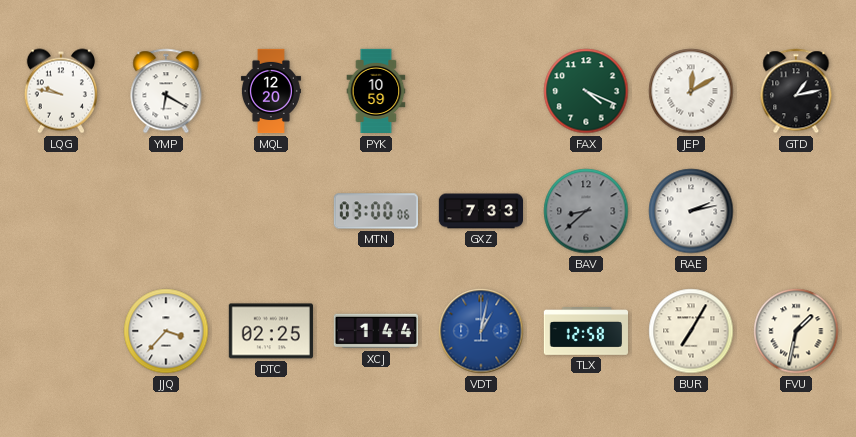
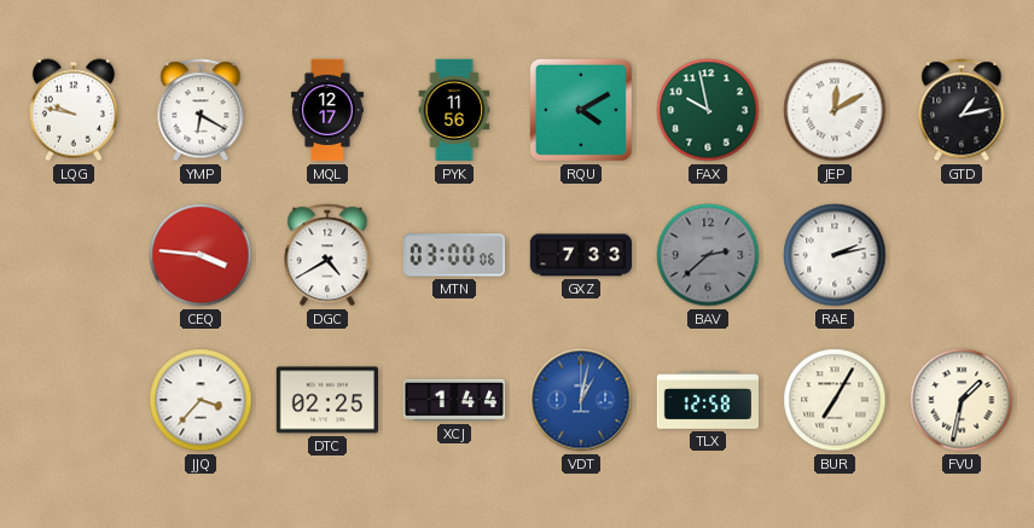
MQL: 12:20 -> 12:17
PYK: 10:59 -> 11:56
RQU: none -> 4:10
FAX: 4:19 -> 9:58
CEQ: none -> 3:46
DGC: none -> 4:40
BAV: 8:38 -> 2:38
